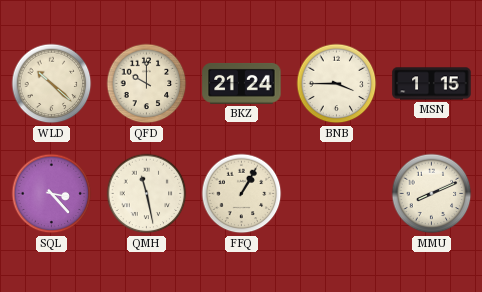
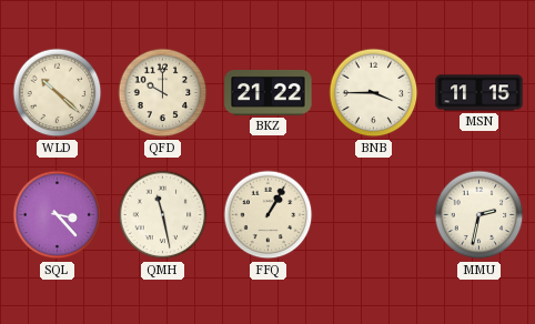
BKZ: 21:24 -> 21:22
MSN: 1:15 -> 11:15
MMU: 8:11 -> 2:32
